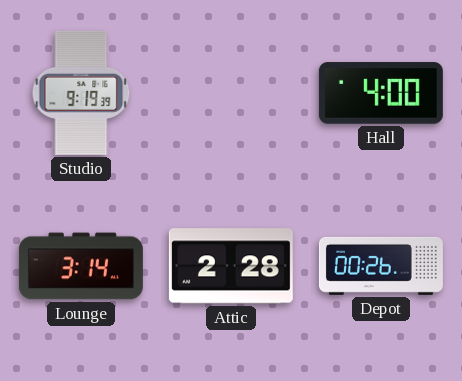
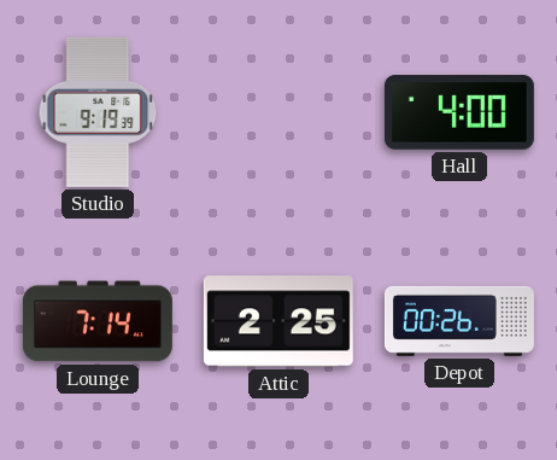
Lounge: 3:14 -> 7:14
Attic: 2:28 -> 2:25
